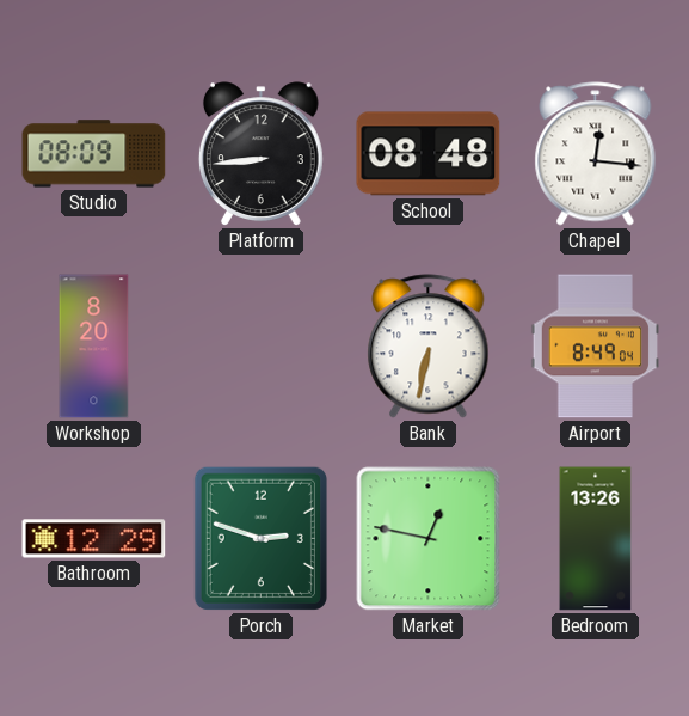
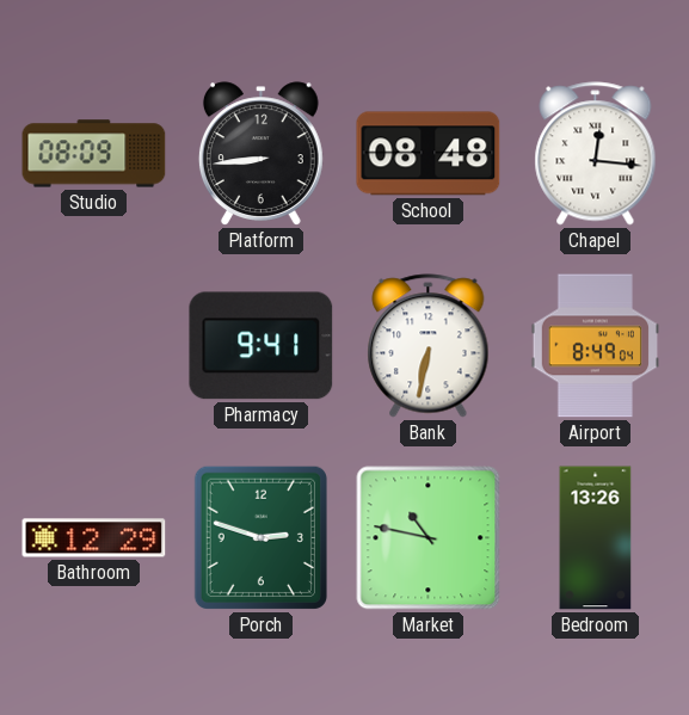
Workshop: 8:20 -> none
Pharmacy: none -> 9:41
Market: 12:47 -> 10:47
